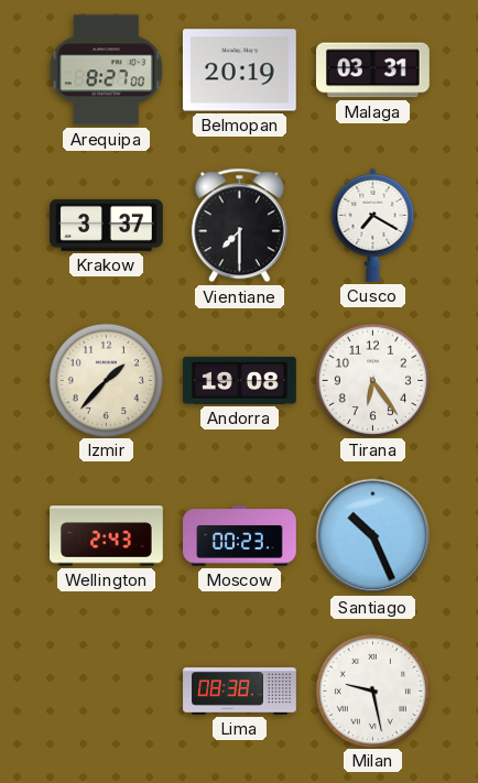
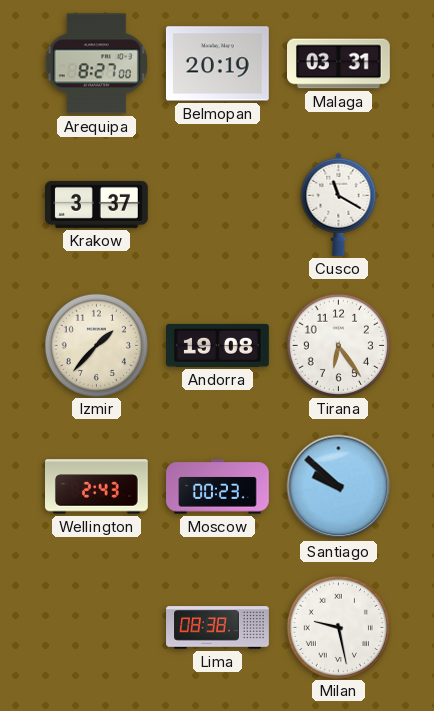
Vientiane: 7:30 -> none
Cusco: 7:20 -> 11:20
Santiago: 10:26 -> 9:52
